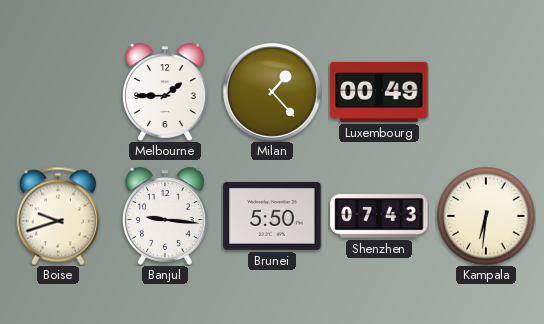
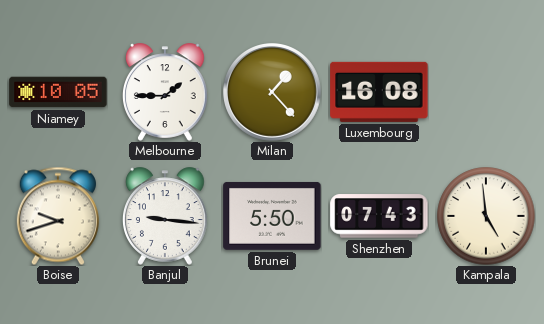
Niamey: none -> 10:05
Luxembourg: 00:49 -> 16:08
Kampala: 6:31 -> 4:59
